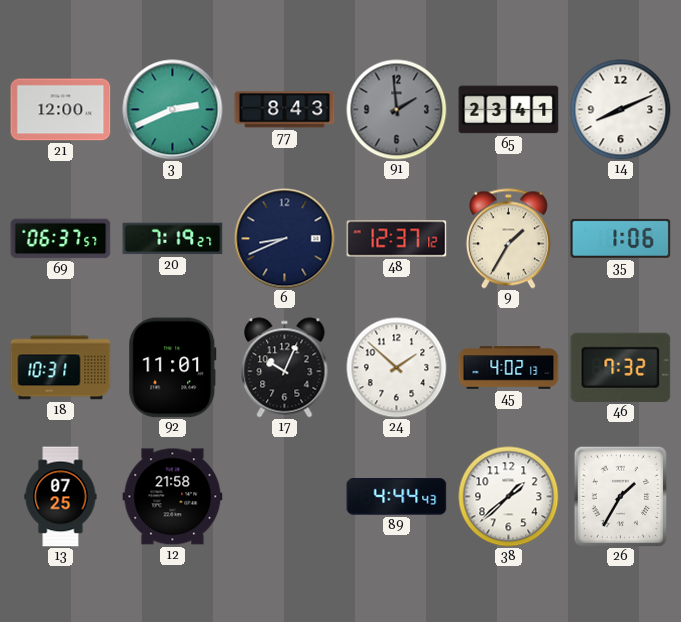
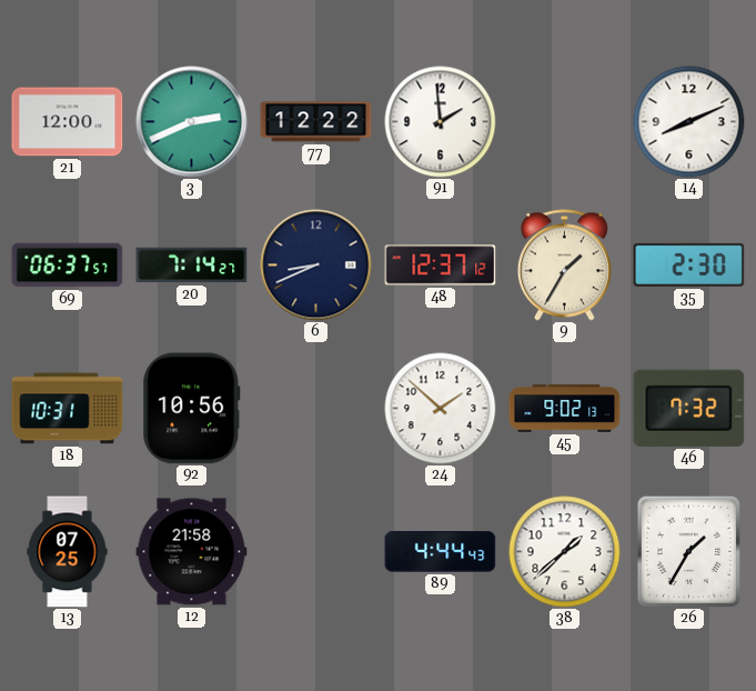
77: 8:43 -> 12:22
91 dial: grey -> white
65: 23:41 -> none
20: 7:19 -> 7:14
35: 1:06 -> 2:30
92: 11:01 -> 10:56
17: 10:04 -> none
45: 4:02 -> 9:02
